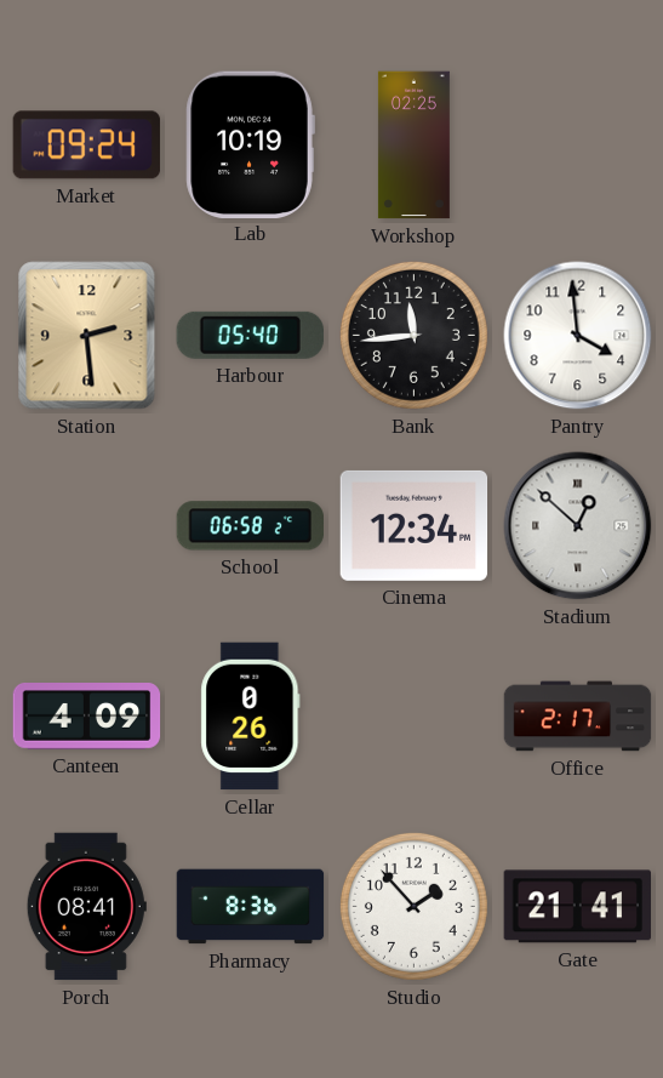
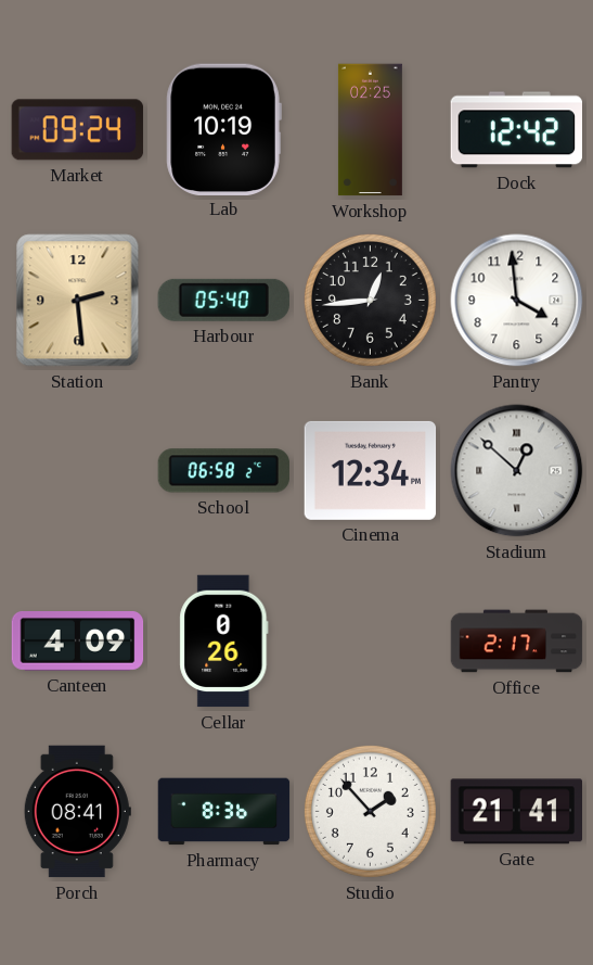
Dock: none -> 12:42
Bank: 11:44 -> 12:44
